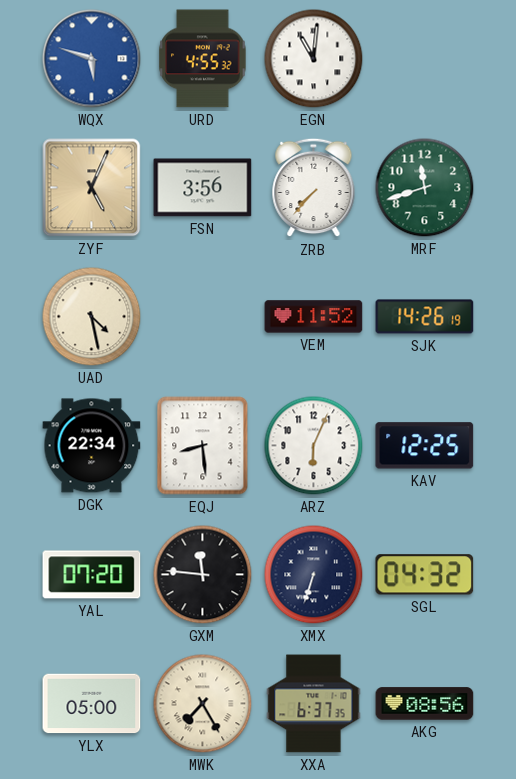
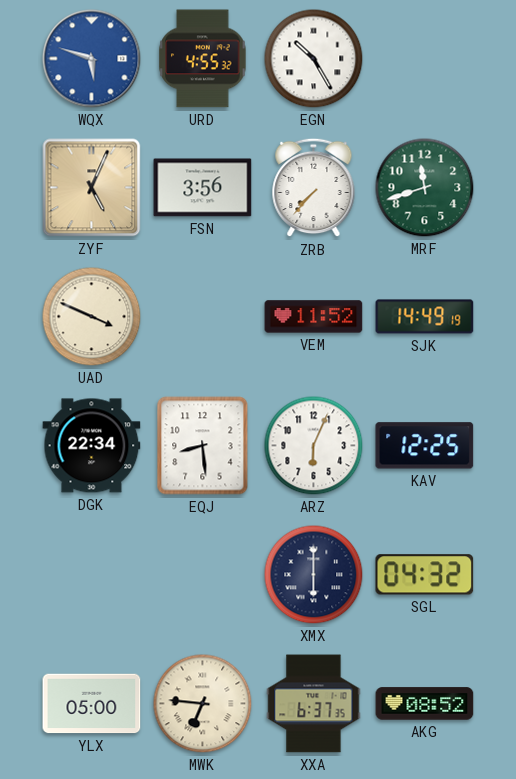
EGN: 11:01 -> 10:25
UAD: 4:28 -> 3:49
SJK: 14:26 -> 14:49
YAL: 07:20 -> none
GXM: 11:46 -> none
XMX: 6:33 -> 6:00
MWK: 7:25 -> 6:46
AKG: 08:56 -> 08:52
